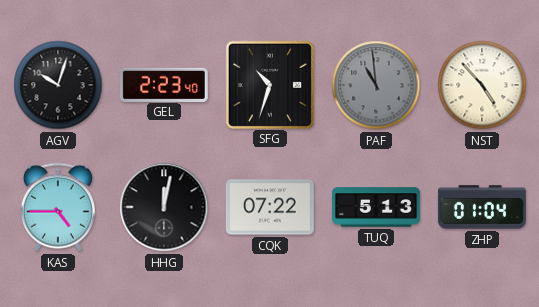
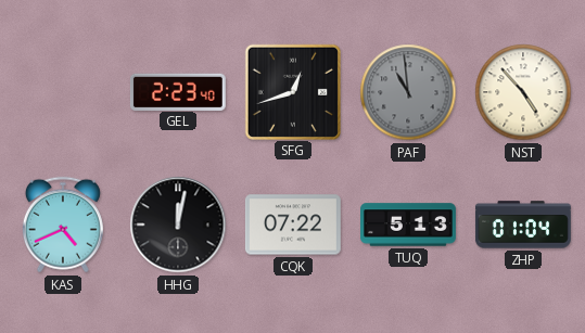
AGV: 10:03 -> none
SFG: 10:33 -> 12:42
KAS: 4:45 -> 4:41
